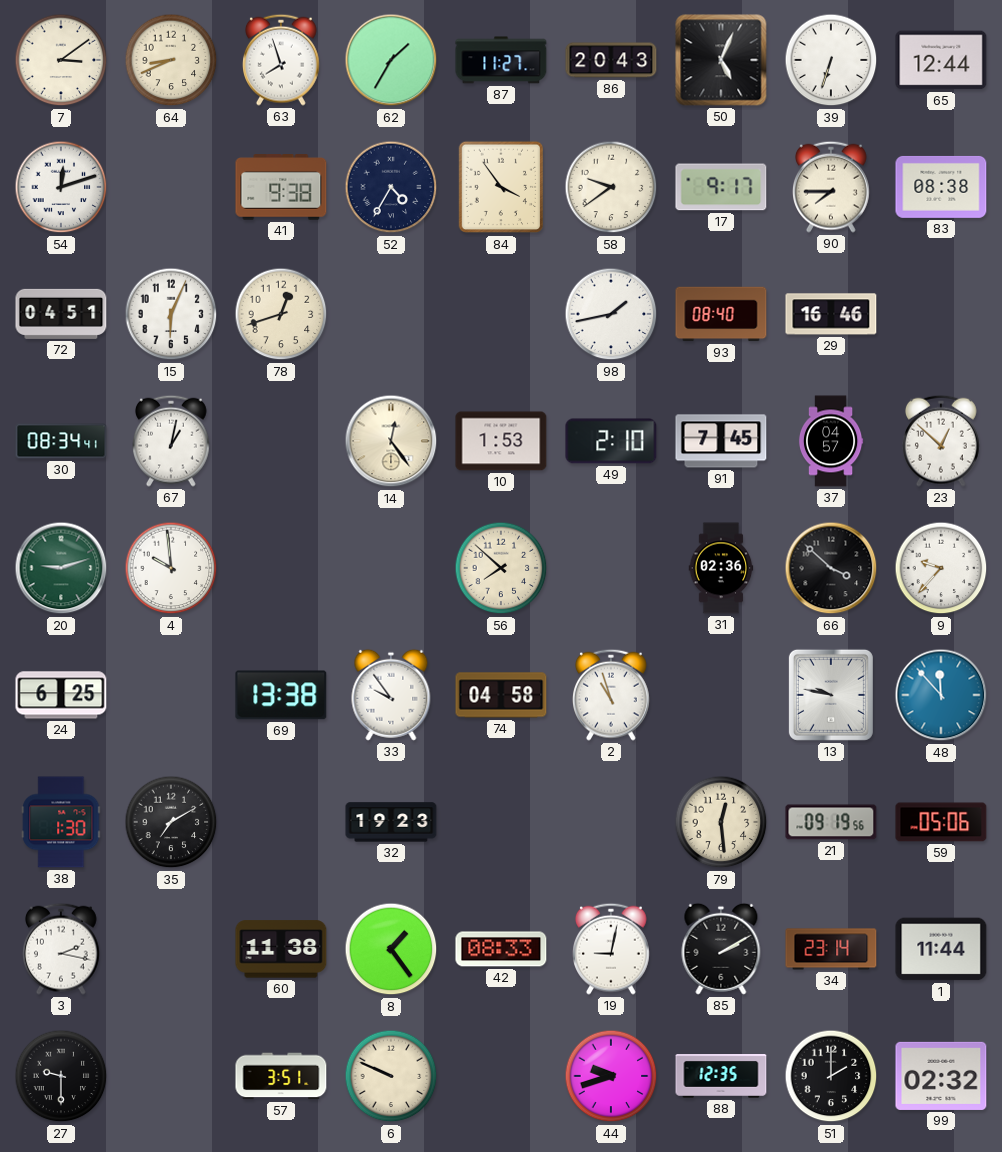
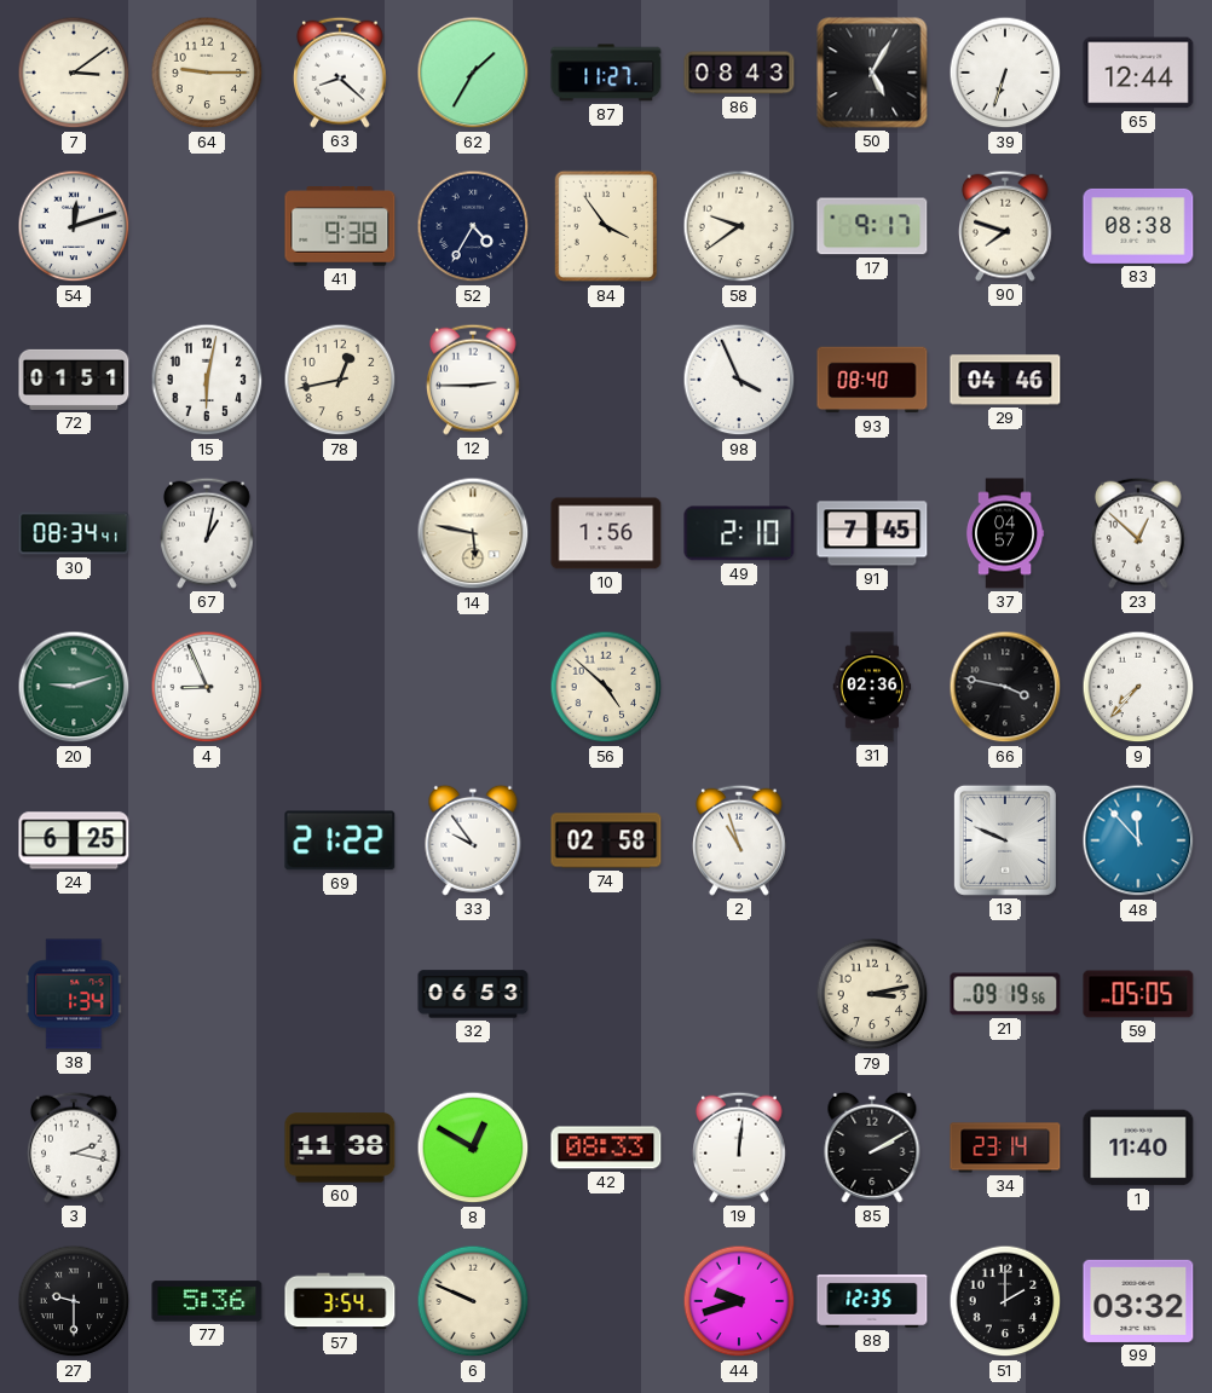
64: 8:41 -> 9:15
63: 7:57 -> 8:22
86: 20:43 -> 08:43
50: 5:04 -> 5:05
90: 7:45 -> 7:48
72: 04:51 -> 01:51
15: 6:04 -> 6:02
78: 12:42 -> 12:43
12: none -> 2:45
98: 1:43 -> 3:56
29: 16:46 -> 04:46
14: 12:24 -> 5:47
10: 1:53 -> 1:56
4: 9:59 -> 8:56
56: 7:52 -> 4:52
66: 3:52 -> 3:47
9: 9:37 -> 7:37
69: 13:38 -> 21:22
74: 04:58 -> 02:58
13: 9:47 -> 9:49
38: 1:30 -> 1:34
35: 7:10 -> none
32: 19:23 -> 06:53
79: 12:29 -> 3:13
59: 05:06 -> 05:05
8: 1:24 -> 12:50
19: 9:02 -> 12:01
1: 11:44 -> 11:40
77: none -> 5:36
57: 3:51 -> 3:54
99: 02:32 -> 03:32
